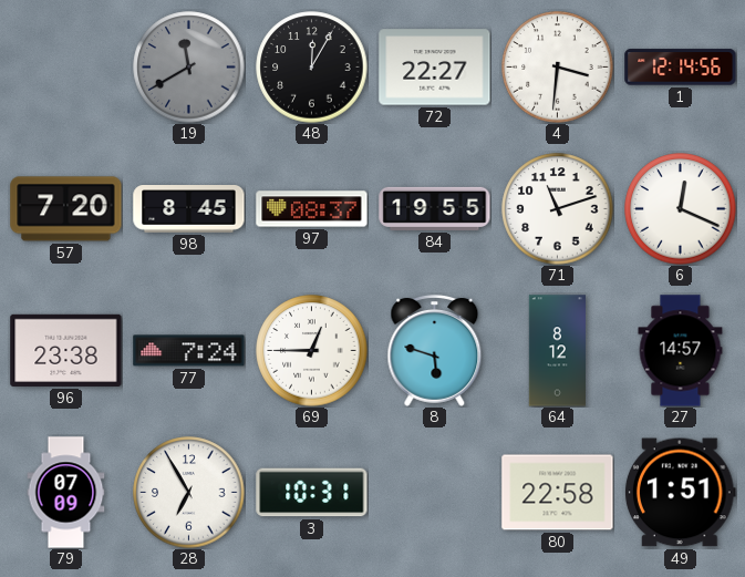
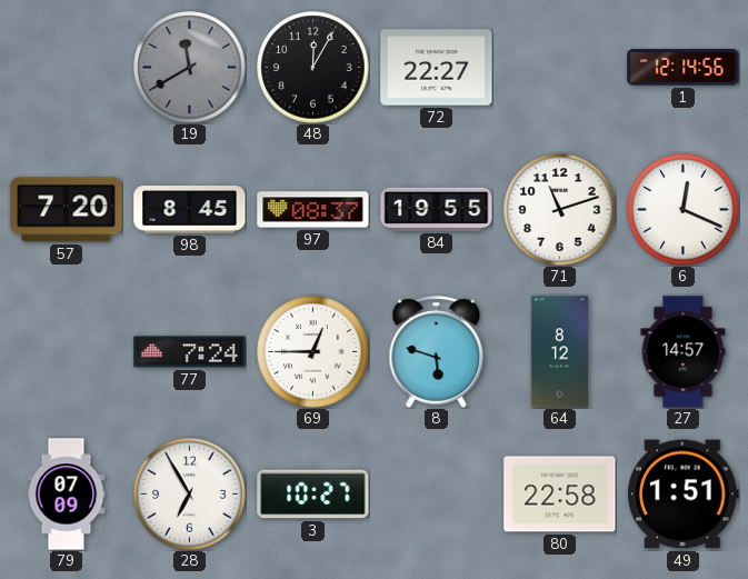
4: 3:31 -> none
96: 23:38 -> none
3: 10:31 -> 10:27
